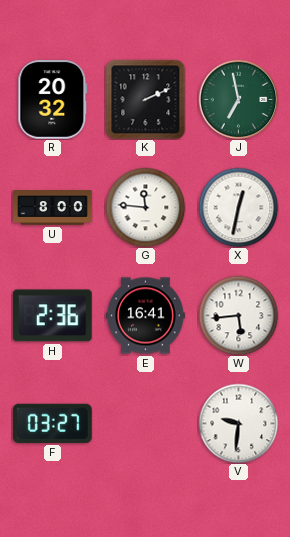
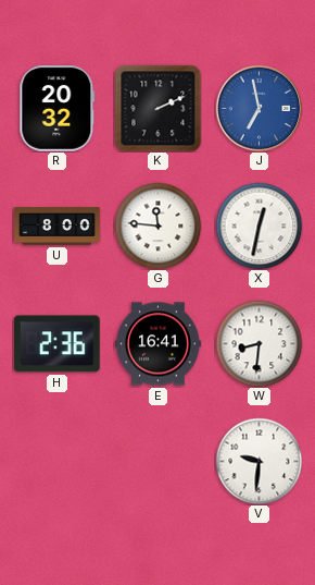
J dial: green -> blue
W: 5:44 -> 8:31
F: 03:27 -> none
